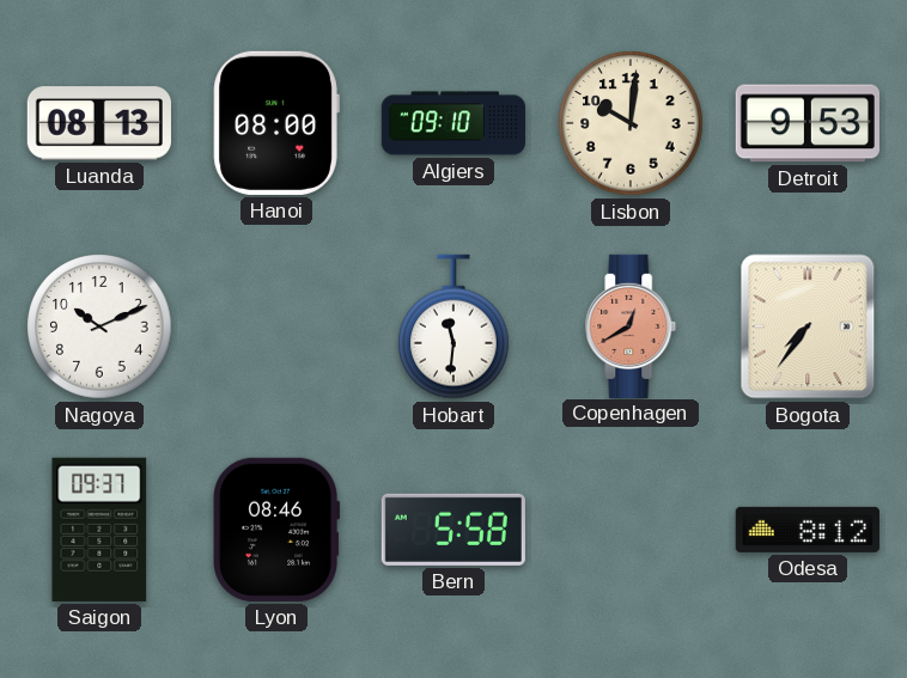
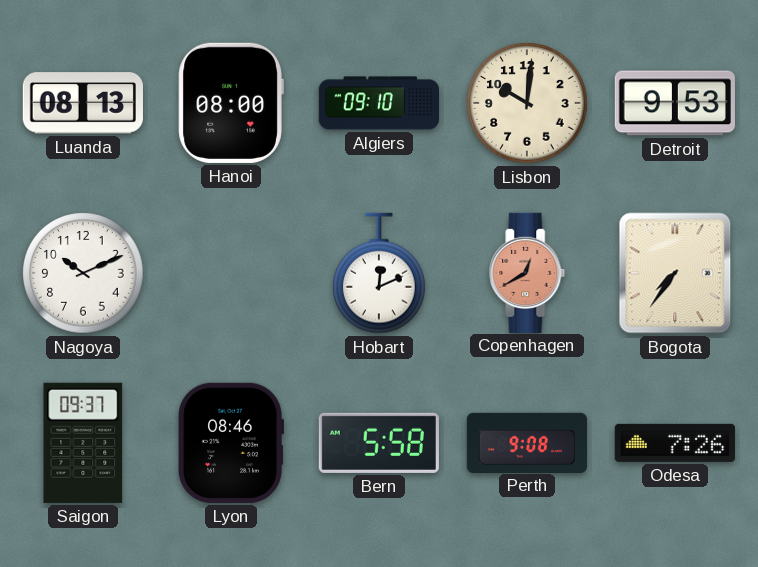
Hobart: 11:31 -> 12:11
Perth: none -> 9:08
Odesa: 8:12 -> 7:26
